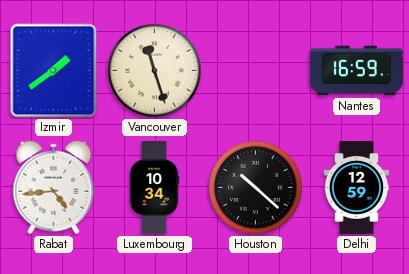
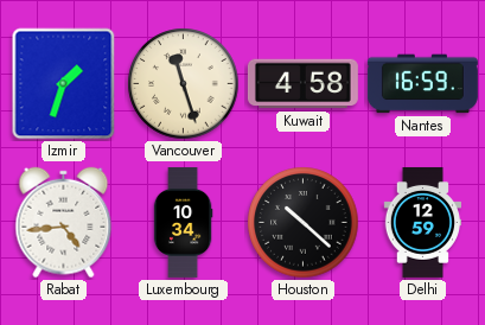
Izmir: 1:39 -> 1:33
Kuwait: none -> 4:58
